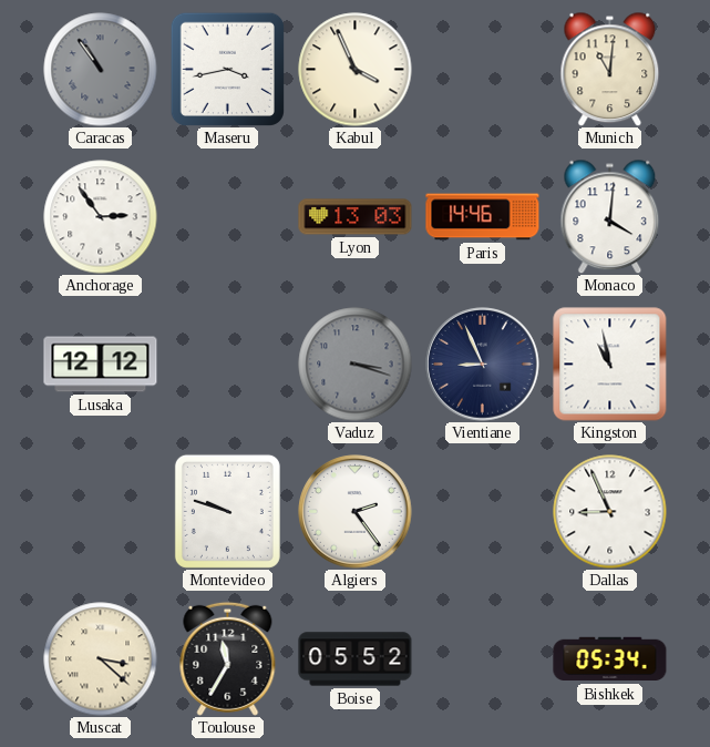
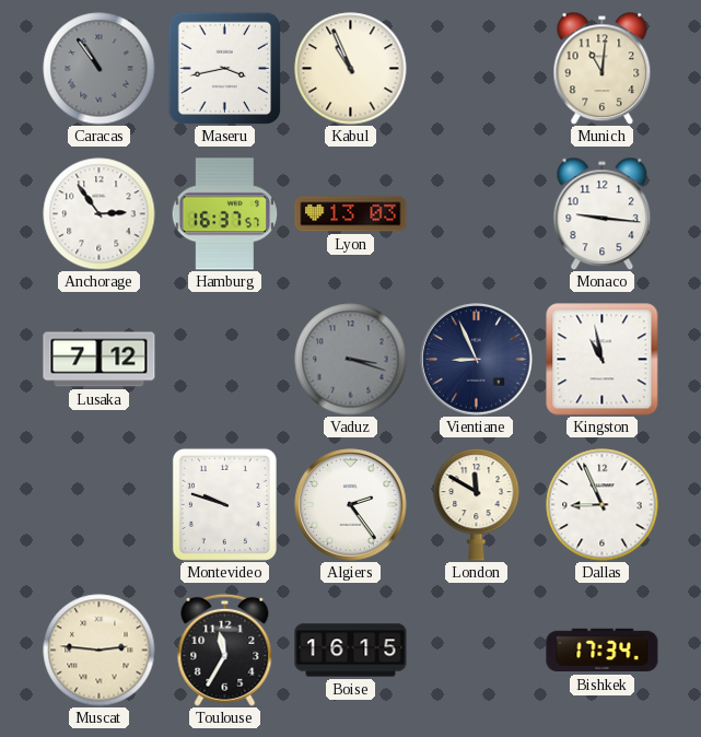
Kabul: 3:56 -> 10:56
Hamburg: none -> 16:37
Paris: 14:46 -> none
Monaco: 4:01 -> 9:16
Lusaka: 12:12 -> 7:12
London: none -> 11:50
Muscat: 3:22 -> 2:46
Boise: 05:52 -> 16:15
Bishkek: 05:34 -> 17:34
